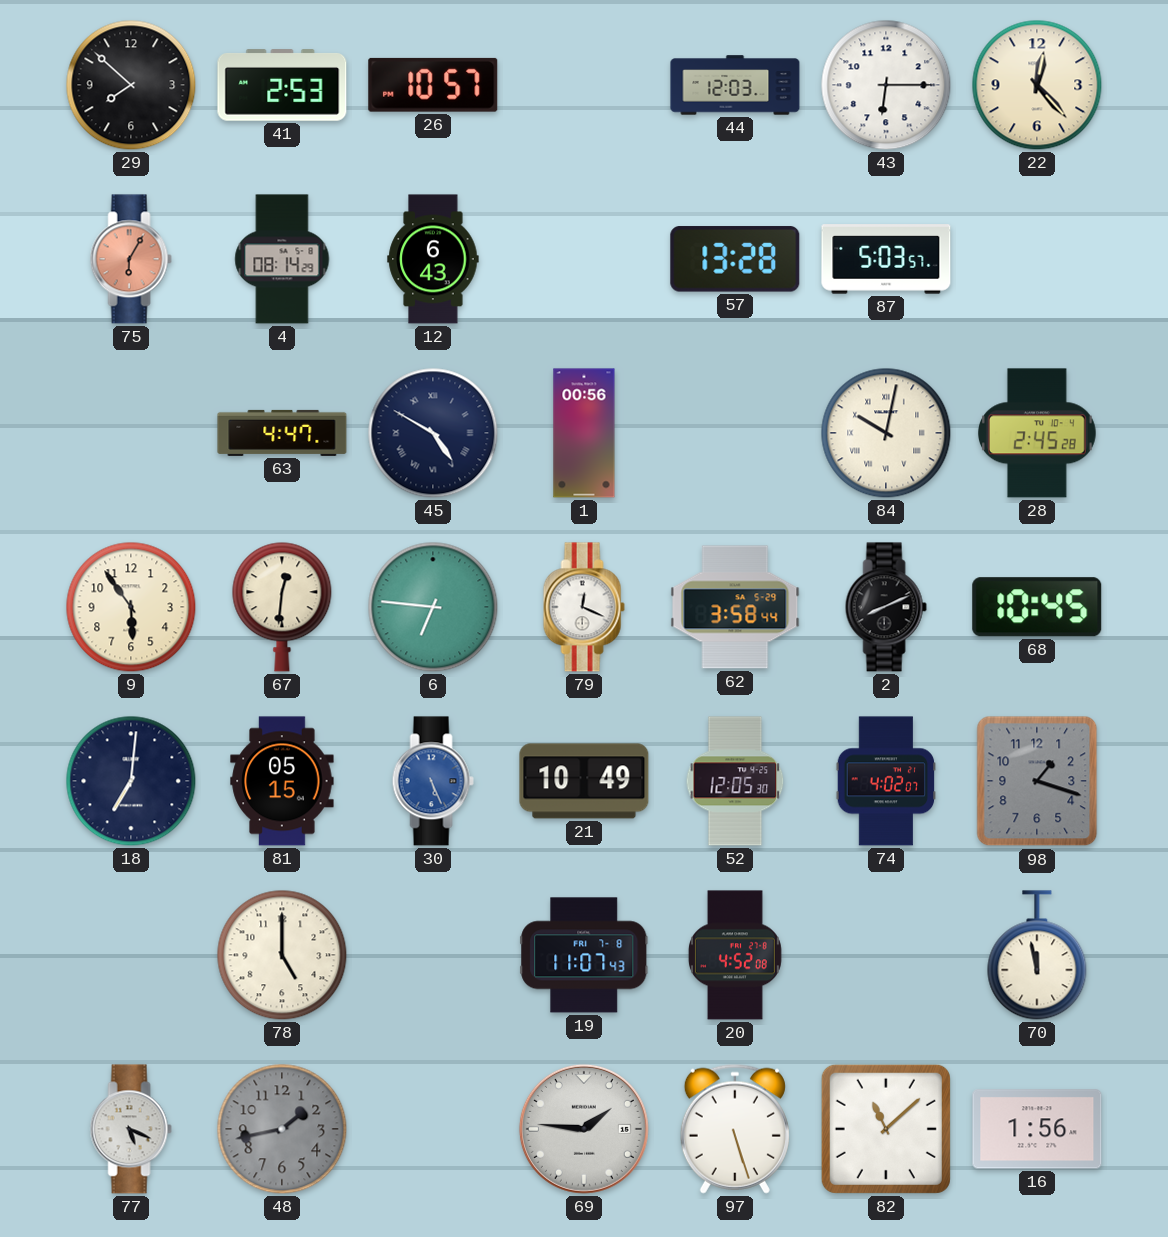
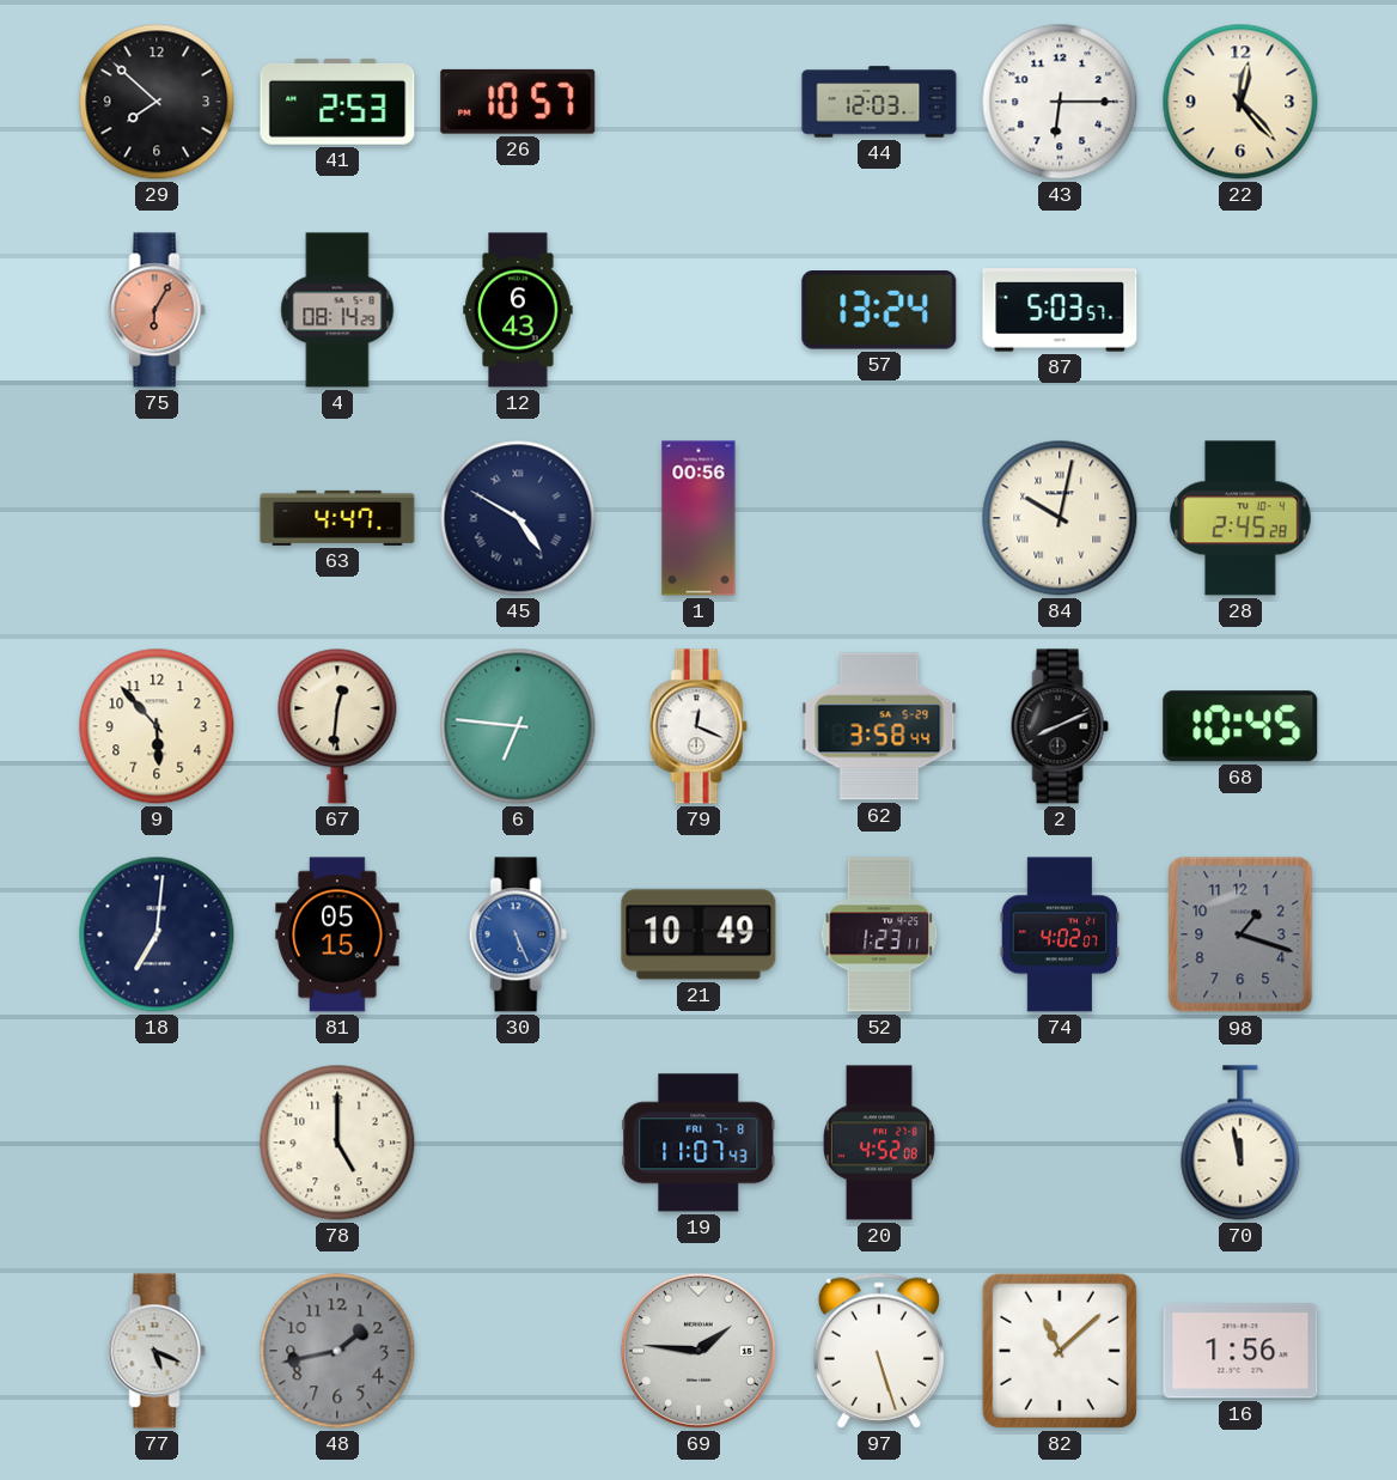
57: 13:28 -> 13:24
9: 5:54 -> 5:53
52: 12:05 -> 1:23
